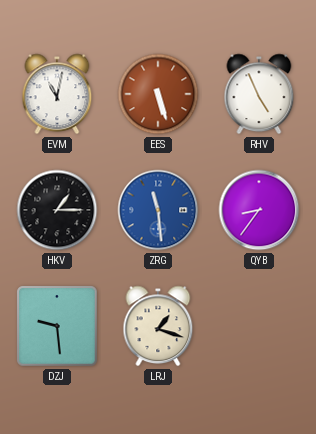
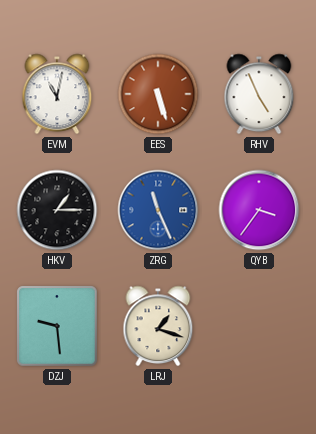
ZRG: 11:29 -> 11:26
QYB: 8:36 -> 3:36
